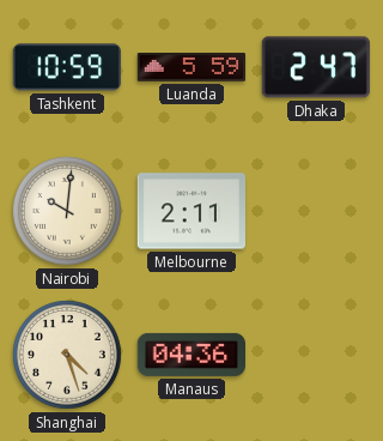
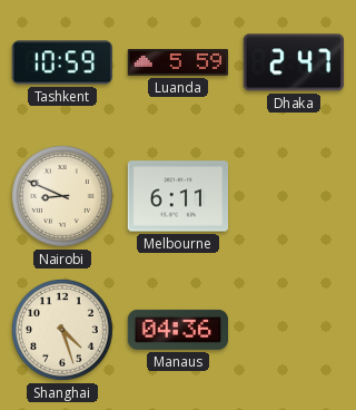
Nairobi: 10:01 -> 8:49
Melbourne: 2:11 -> 6:11
